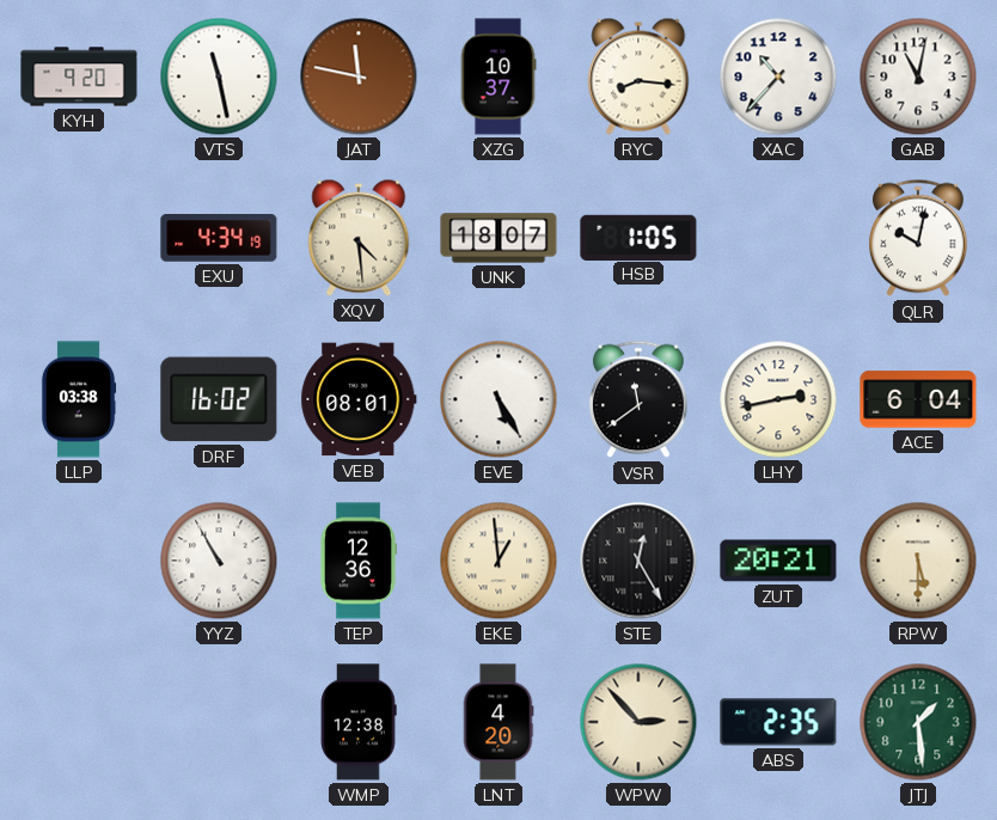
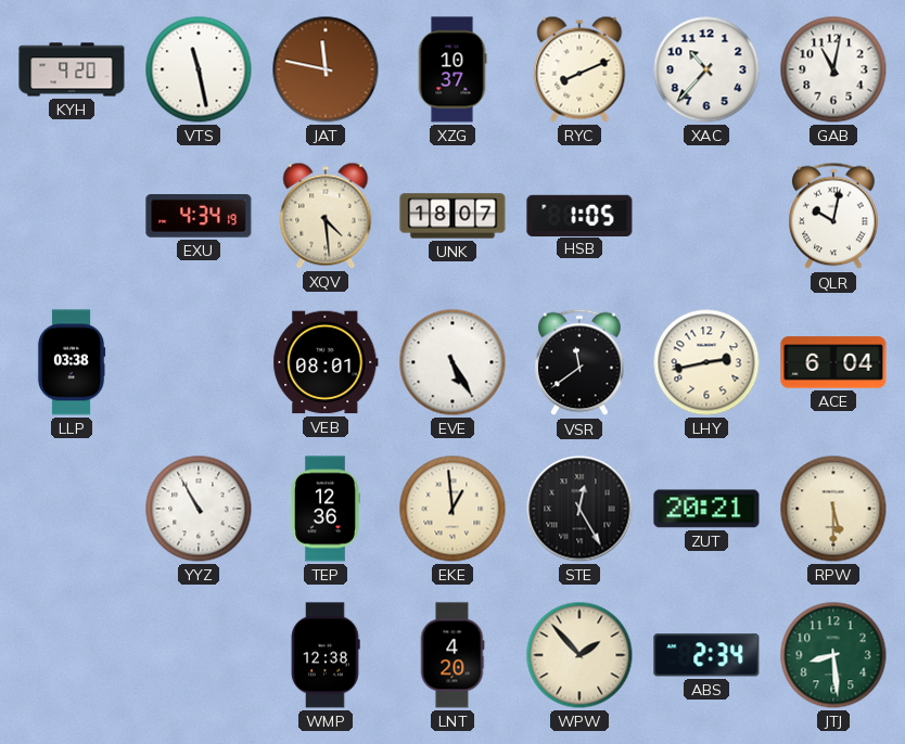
RYC: 8:16 -> 8:11
DRF: 16:02 -> none
WPW: 2:53 -> 1:53
ABS: 2:35 -> 2:34
JTJ: 1:29 -> 8:29
